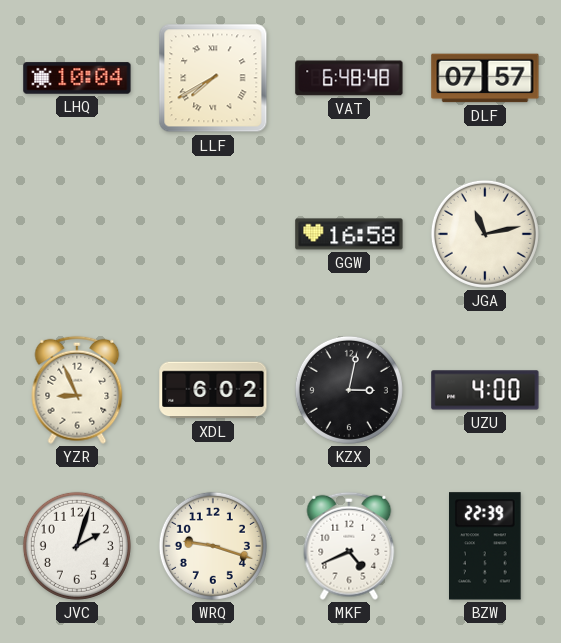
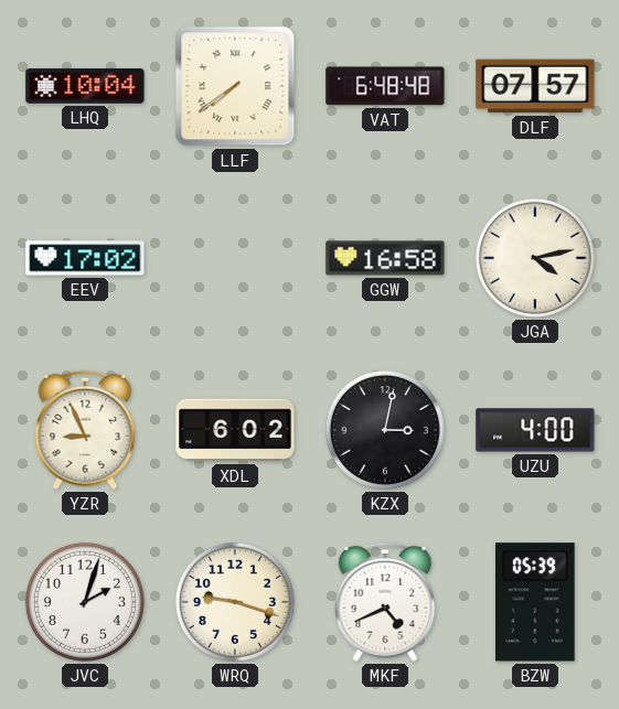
LLF: 7:40 -> 7:39
EEV: none -> 17:02
JGA: 11:13 -> 4:13
BZW: 22:39 -> 05:39
